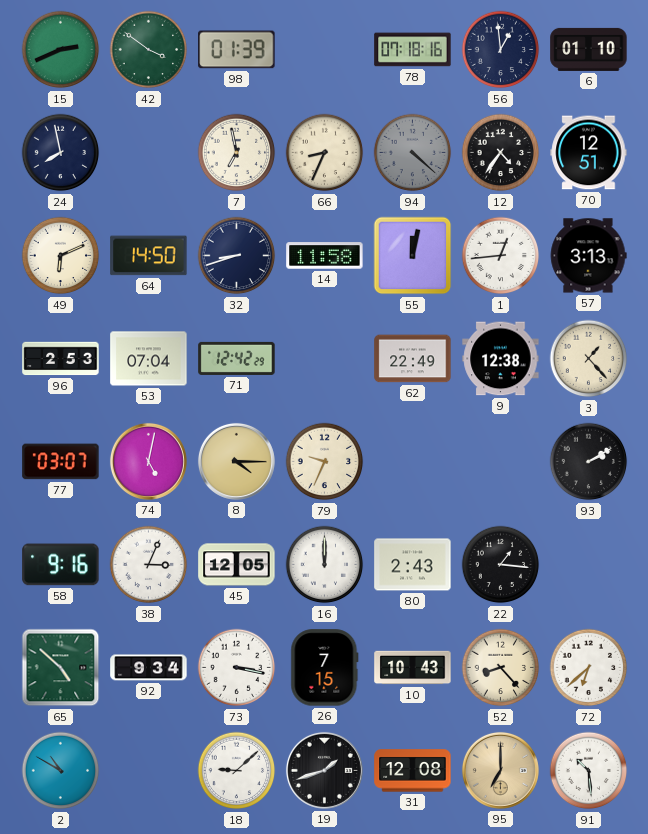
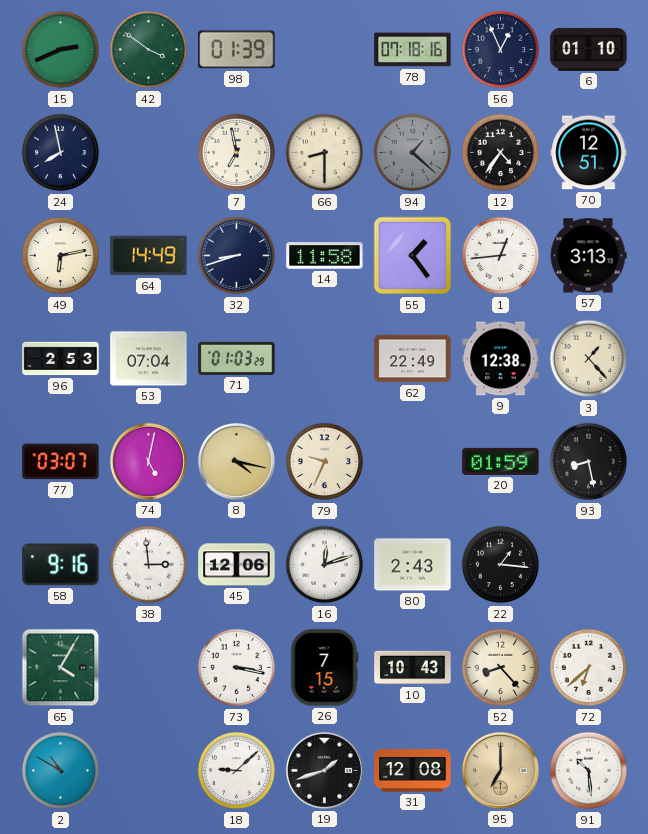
56: 12:59 -> 12:56
66: 8:34 -> 8:30
94: 4:22 -> 1:22
49: 6:11 -> 6:13
64: 14:50 -> 14:49
55: 12:02 -> 1:24
71: 12:42 -> 01:03
8: 4:15 -> 4:17
20: none -> 01:59
93: 2:10 -> 8:28
38: 3:04 -> 2:59
45: 12:05 -> 12:06
16: 12:00 -> 12:12
65: 4:52 -> 4:05
92: 9:34 -> none
